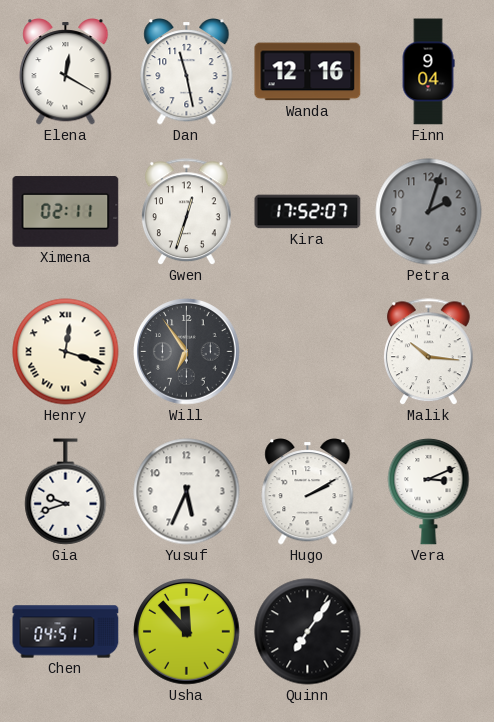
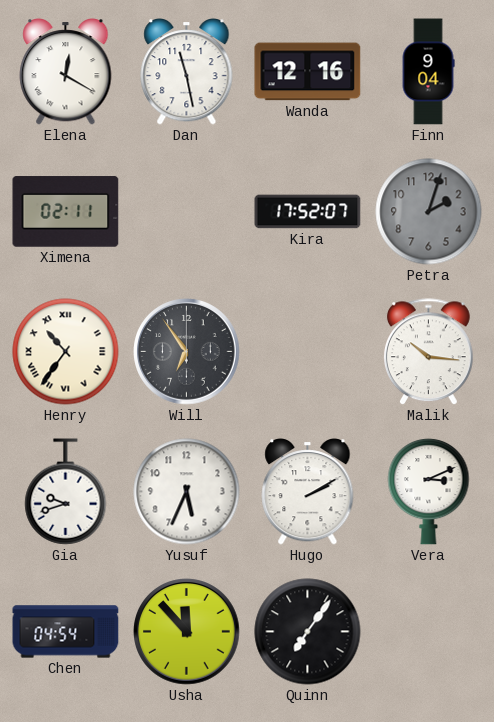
Gwen: 12:33 -> none
Henry: 12:18 -> 10:36
Chen: 04:51 -> 04:54
